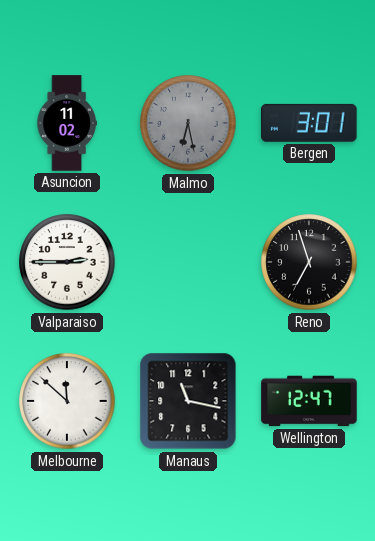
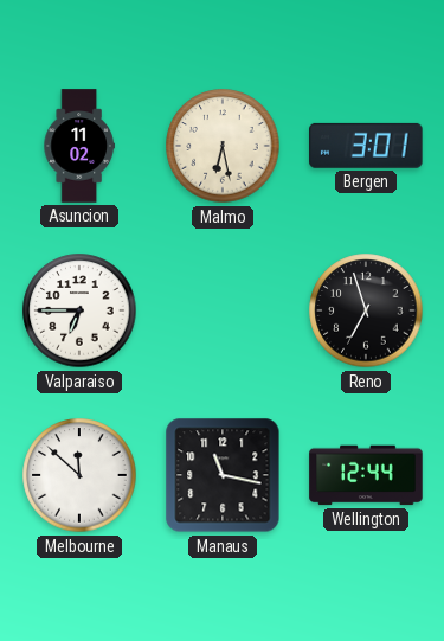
Malmo dial: grey -> cream
Valparaiso: 2:45 -> 6:45
Wellington: 12:47 -> 12:44
